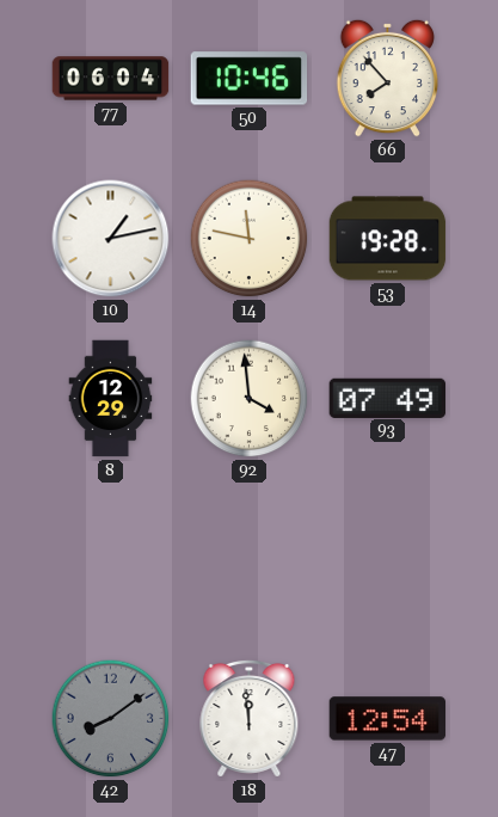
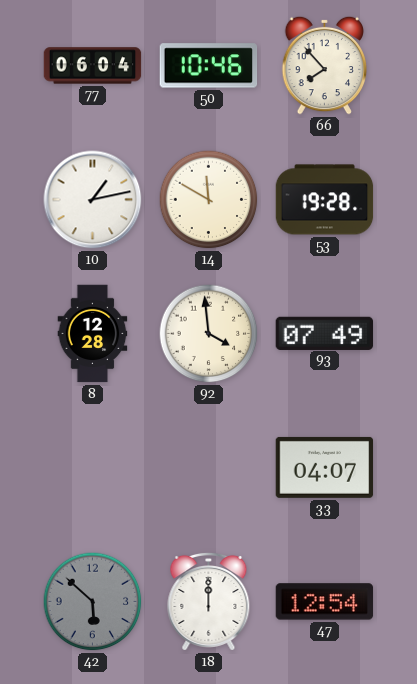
14: 11:47 -> 11:50
8: 12:29 -> 12:28
33: none -> 04:07
42: 8:09 -> 5:52
18: 11:59 -> 12:00
